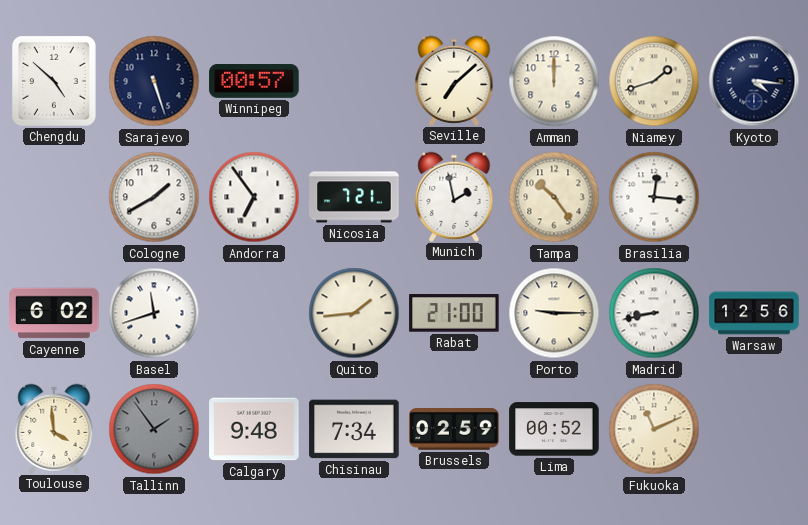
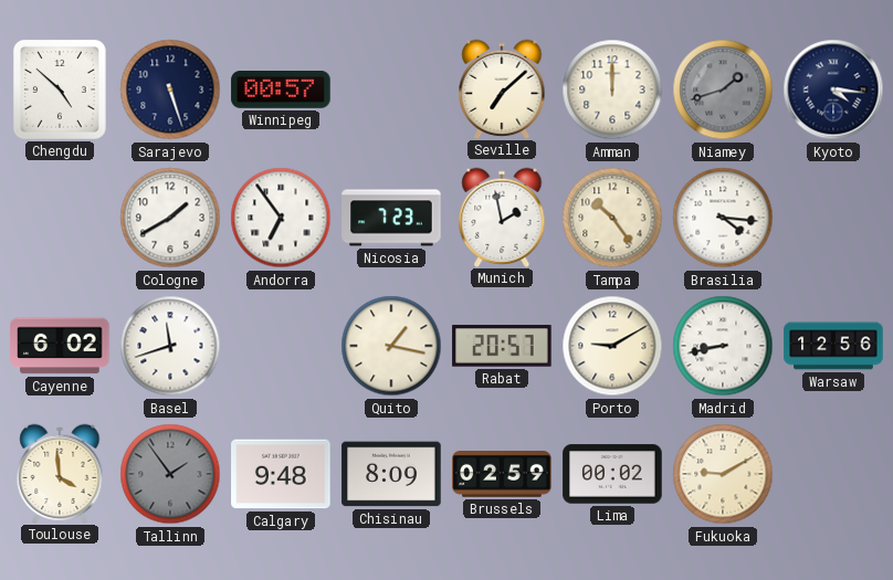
Niamey dial: cream -> grey
Nicosia: 7:21 -> 7:23
Brasilia: 12:16 -> 4:16
Quito: 1:44 -> 1:17
Rabat: 21:00 -> 20:57
Porto: 9:15 -> 9:10
Chisinau: 7:34 -> 8:09
Lima: 00:52 -> 00:02
Fukuoka: 11:11 -> 9:10
